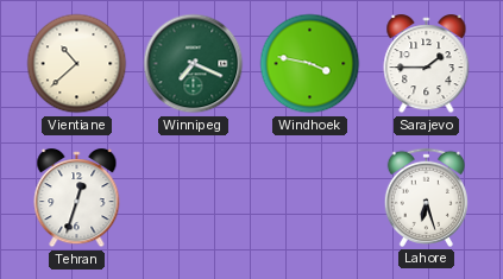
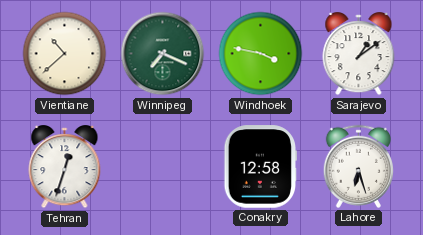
Sarajevo: 1:45 -> 1:09
Conakry: none -> 12:58
